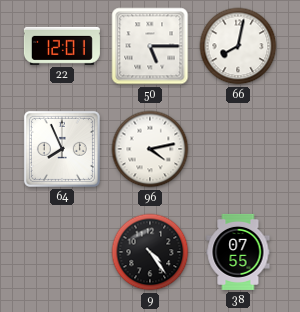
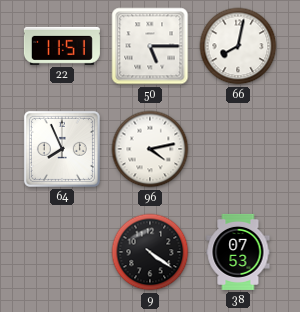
22: 12:01 -> 11:51
9: 4:24 -> 4:21
38: 07:55 -> 07:53
